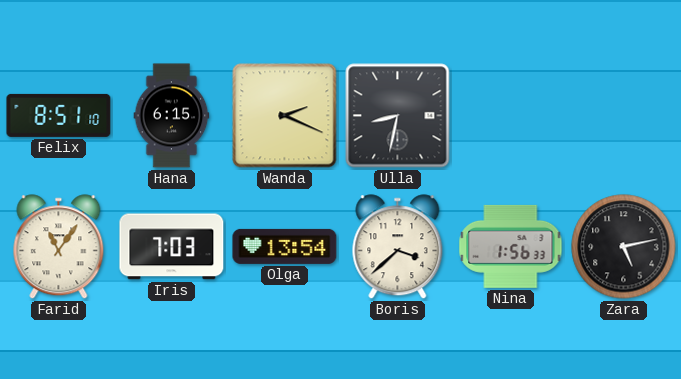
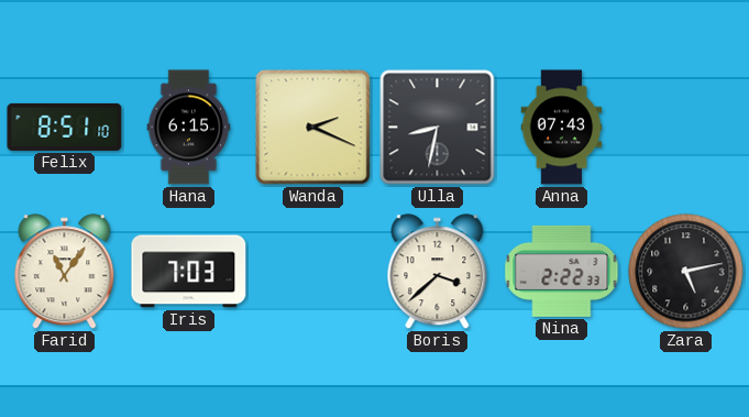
Anna: none -> 07:43
Olga: 13:54 -> none
Nina: 1:56 -> 2:22
